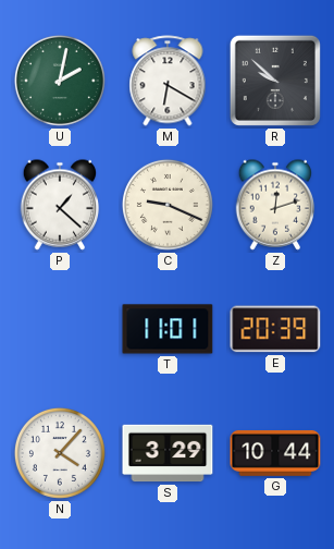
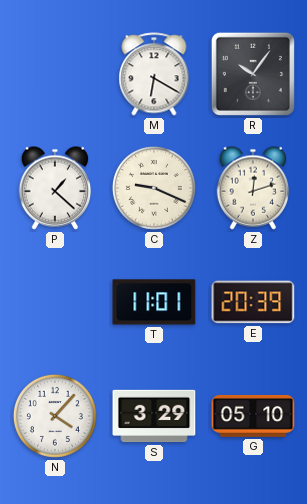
U: 2:02 -> none
R: 9:52 -> 10:06
G: 10:44 -> 05:10
